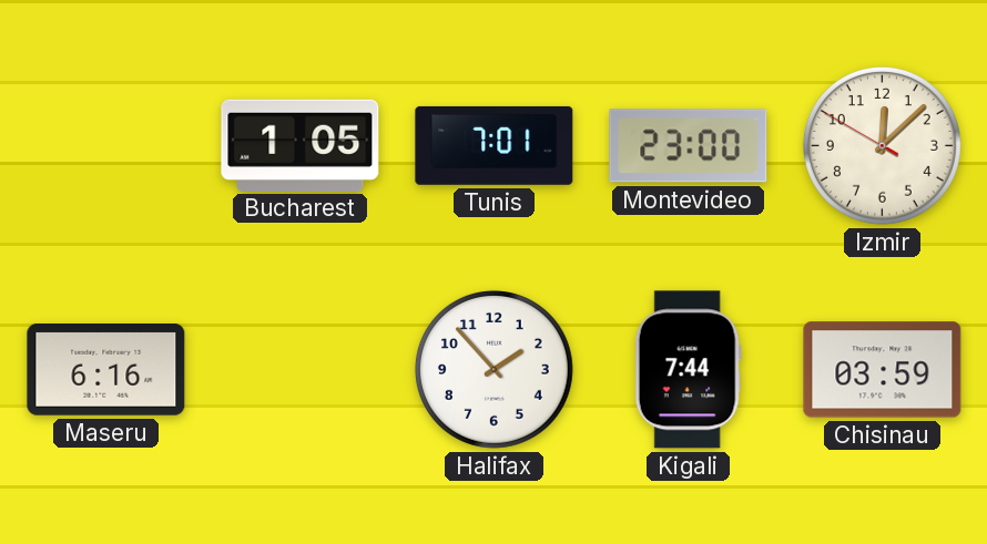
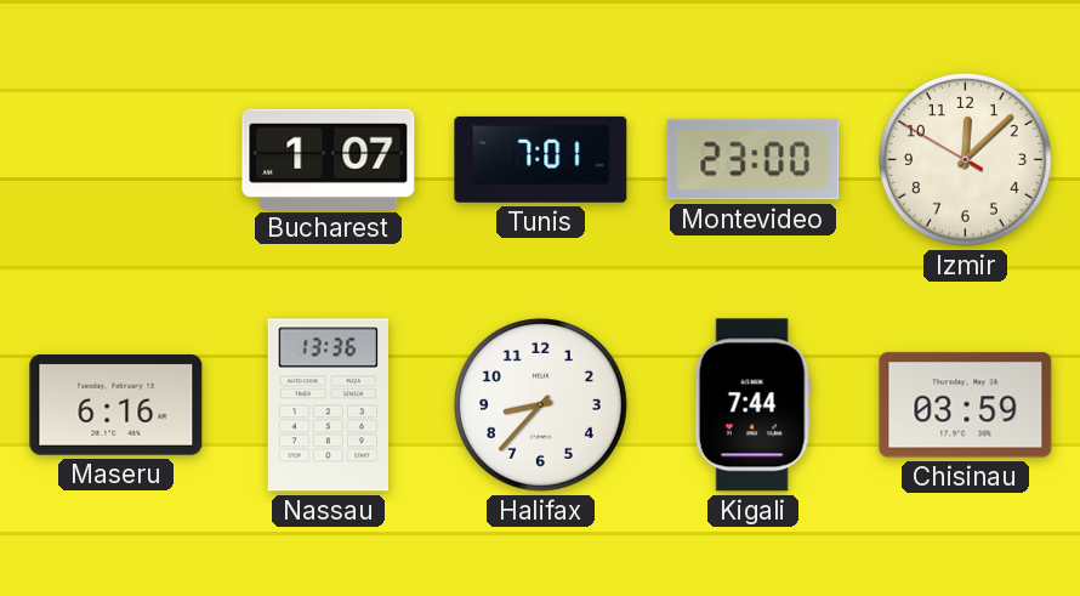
Bucharest: 1:05 -> 1:07
Nassau: none -> 13:36
Halifax: 1:53 -> 8:37
